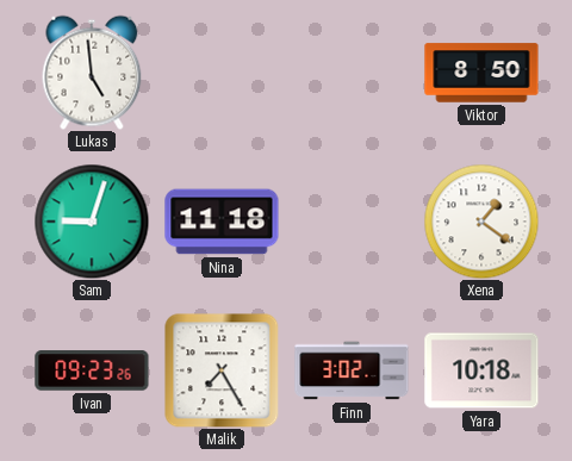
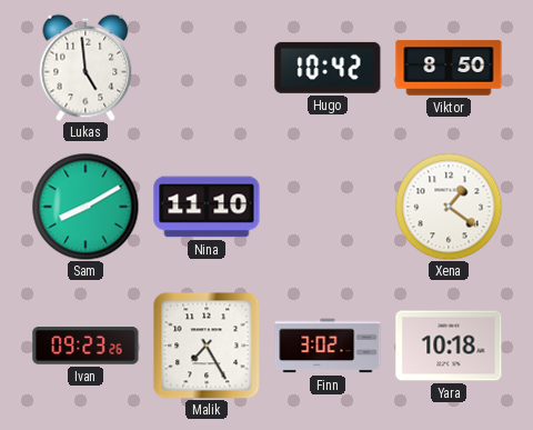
Hugo: none -> 10:42
Sam: 9:03 -> 8:10
Nina: 11:18 -> 11:10
